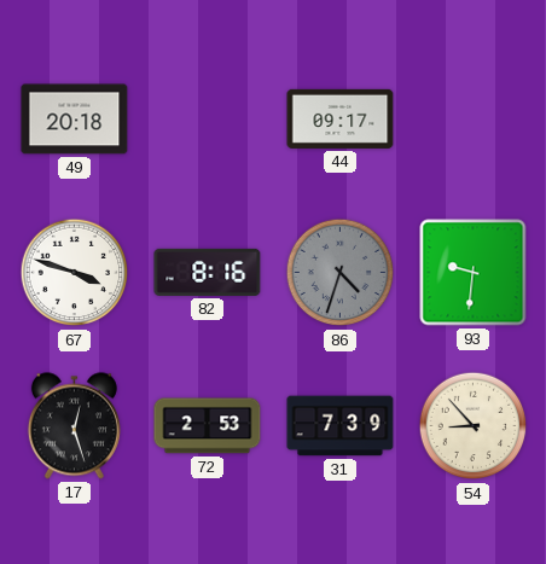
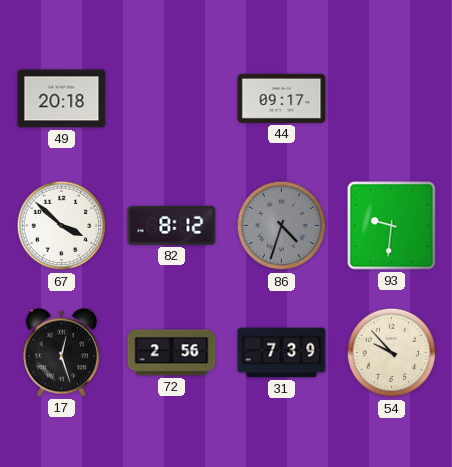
67: 3:48 -> 3:52
82: 8:16 -> 8:12
72: 2:53 -> 2:56
54: 8:53 -> 9:53
